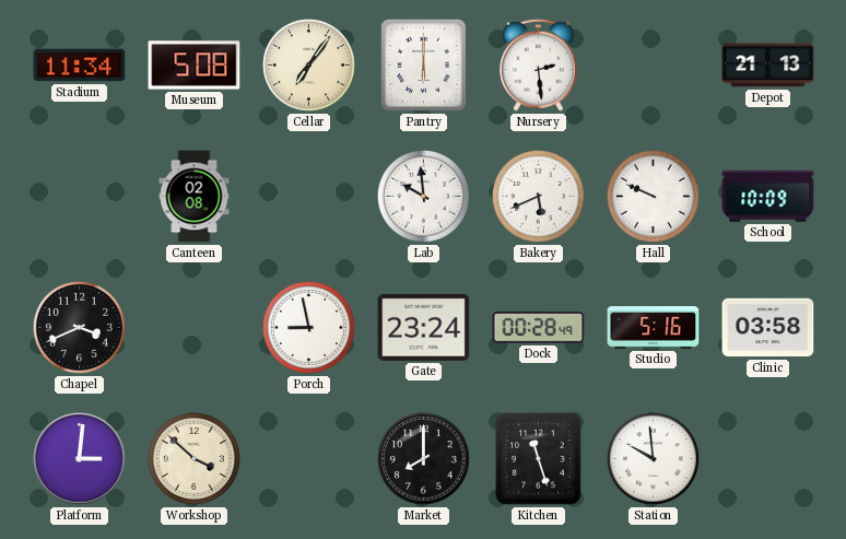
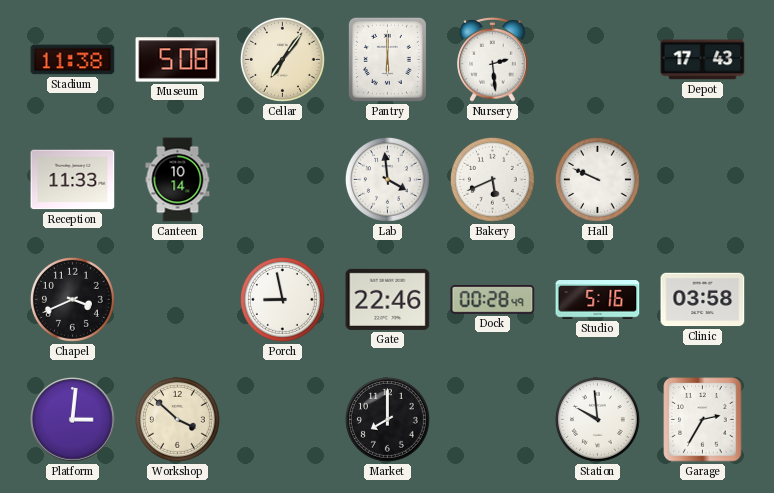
Stadium: 11:34 -> 11:38
Depot: 21:13 -> 17:43
Reception: none -> 11:33
Canteen: 02:08 -> 10:14
Lab: 9:59 -> 3:59
School: 10:09 -> none
Gate: 23:24 -> 22:46
Kitchen: 11:27 -> none
Garage: none -> 2:35
